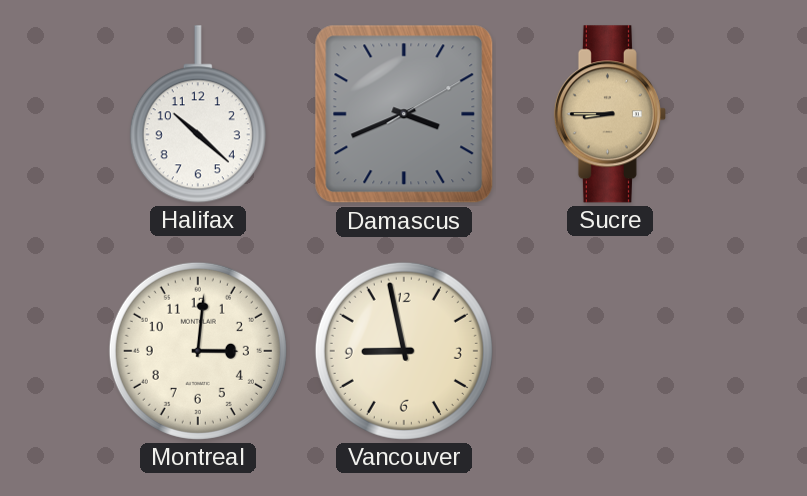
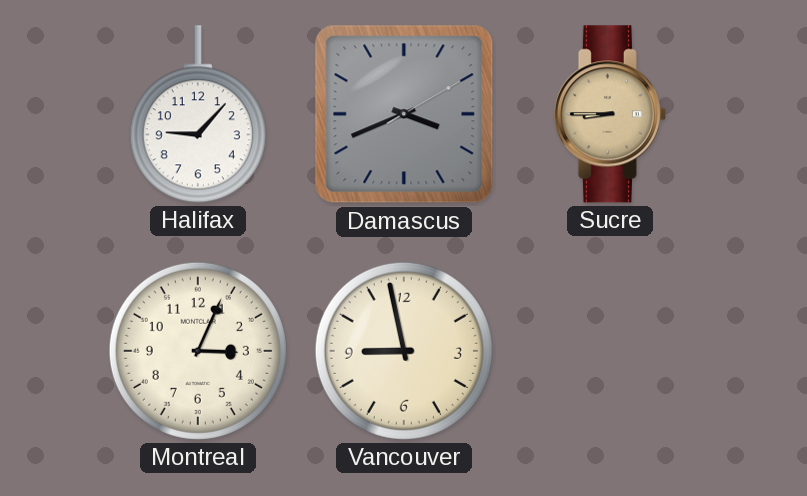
Halifax: 10:22 -> 9:07
Montreal: 3:01 -> 3:04
